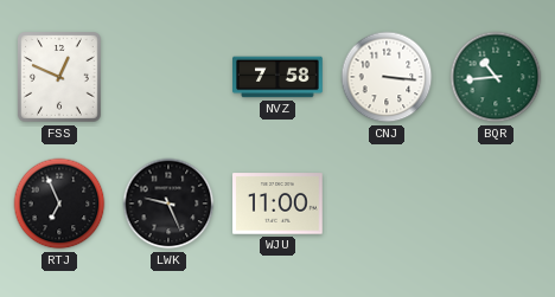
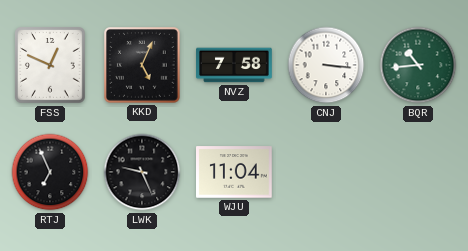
KKD: none -> 5:04
WJU: 11:00 -> 11:04
